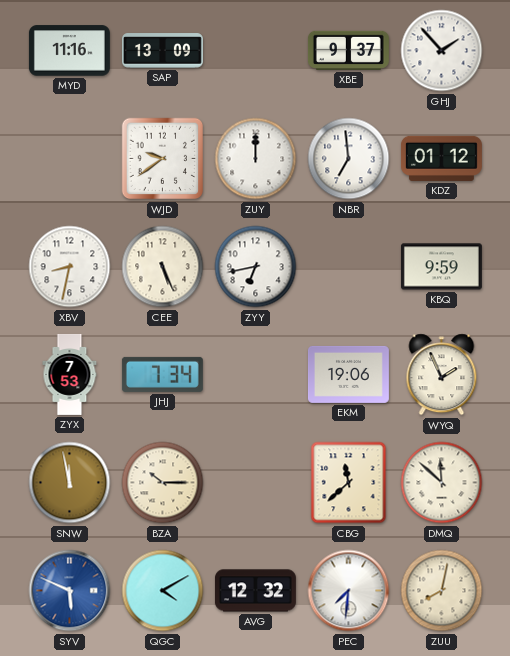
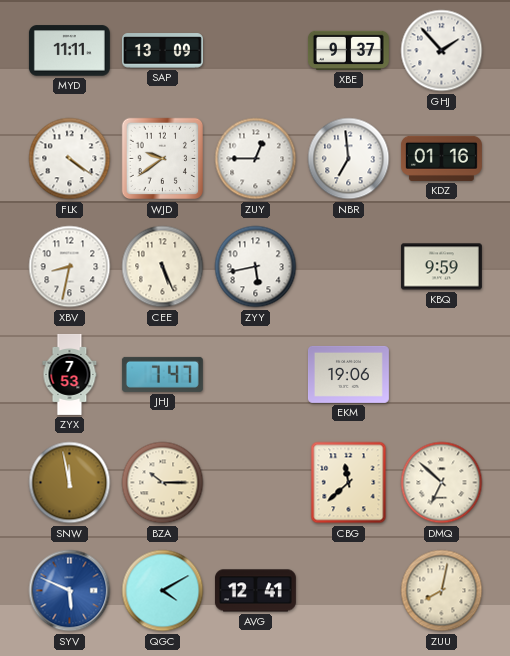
MYD: 11:16 -> 11:11
FLK: none -> 4:21
ZUY: 12:00 -> 12:45
KDZ: 01:12 -> 01:16
ZYY: 6:43 -> 5:43
JHJ: 7:34 -> 7:47
WYQ: 1:56 -> none
DMQ: 11:52 -> 6:52
AVG: 12:32 -> 12:41
PEC: 7:31 -> none
